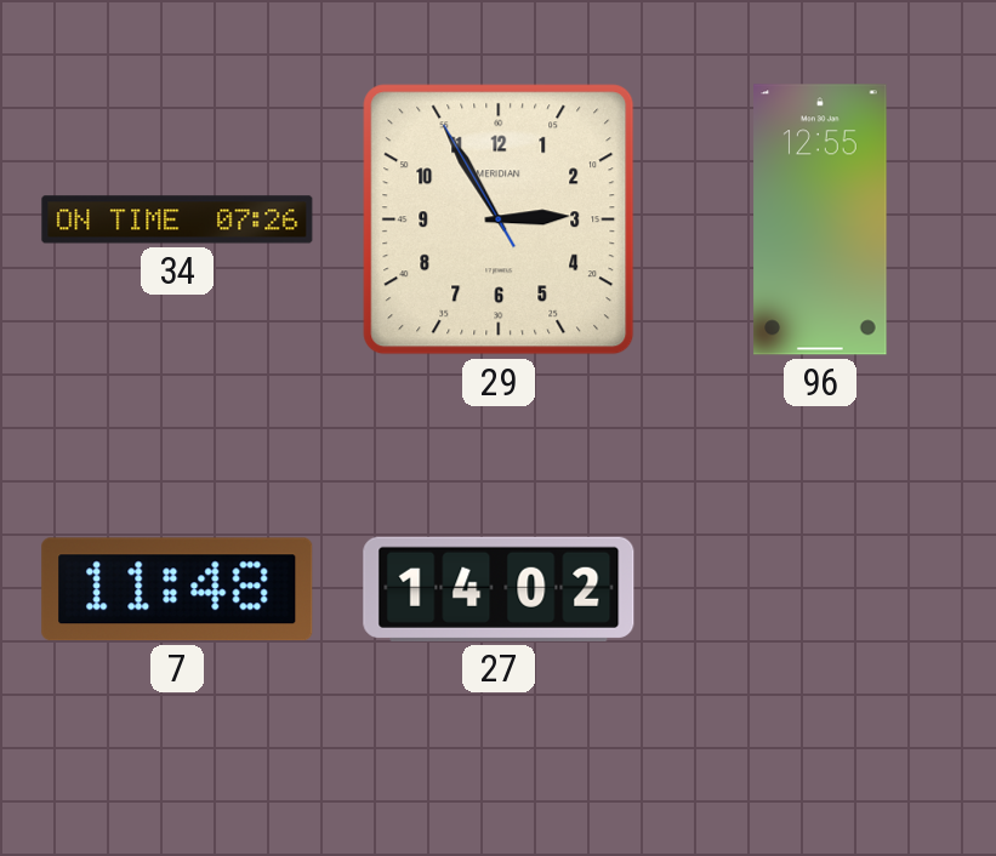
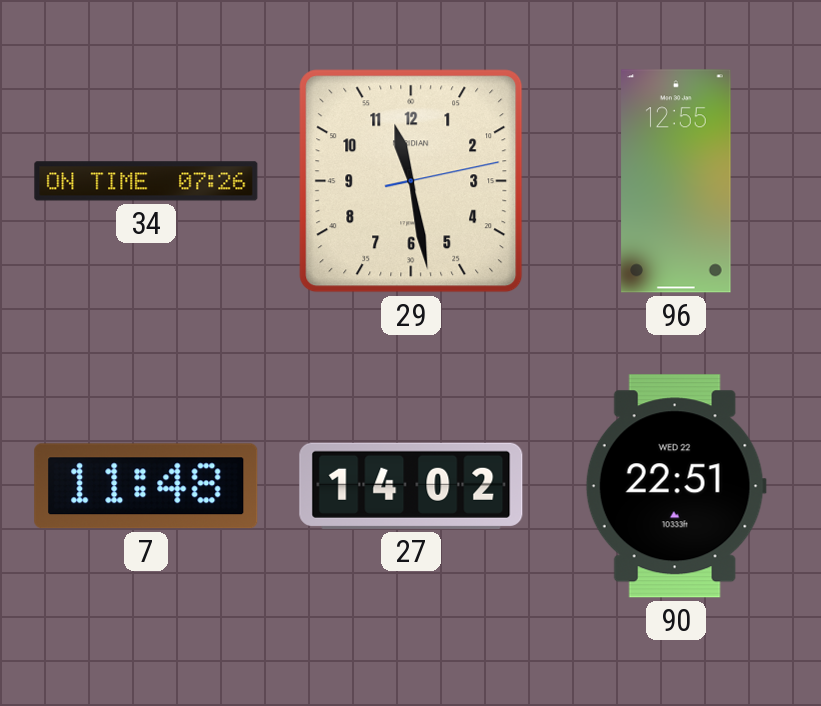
29: 2:54 -> 11:28
90: none -> 22:51
